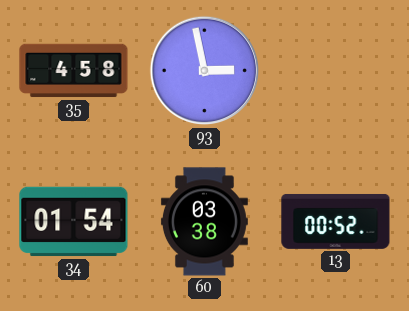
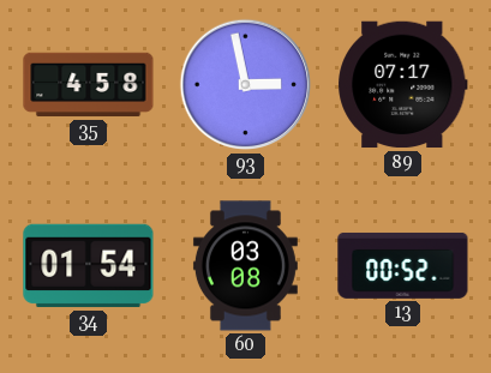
89: none -> 07:17
60: 03:38 -> 03:08
